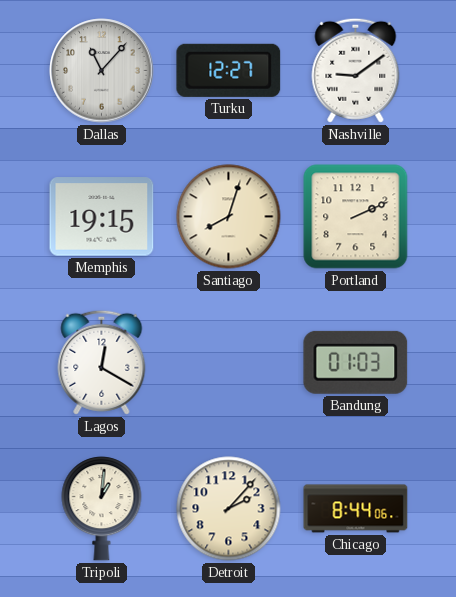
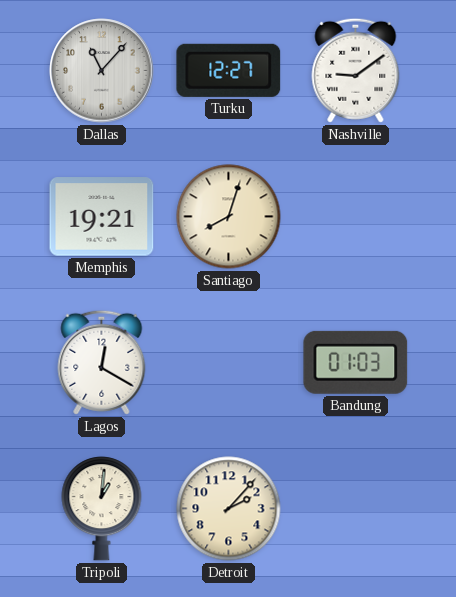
Memphis: 19:15 -> 19:21
Portland: 2:11 -> none
Chicago: 8:44 -> none
